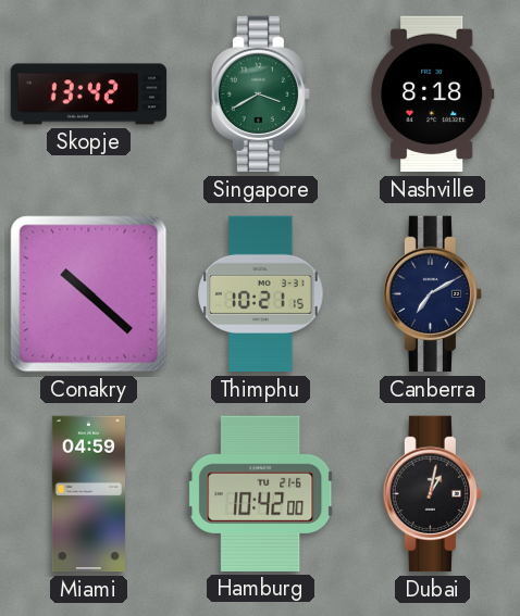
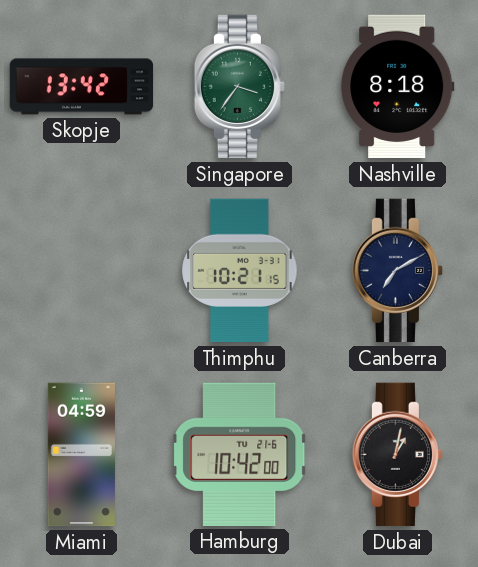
Singapore: 3:40 -> 3:36
Conakry: 10:22 -> none
